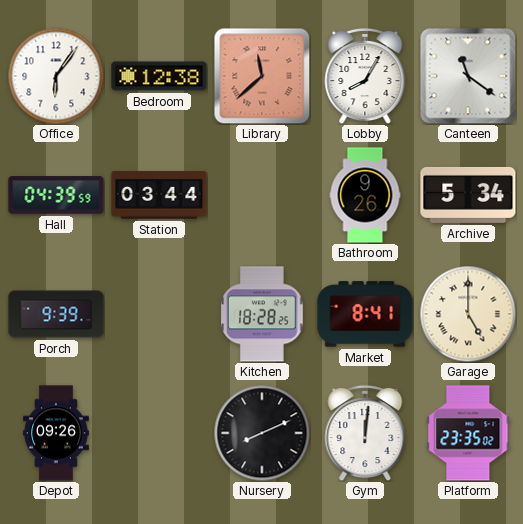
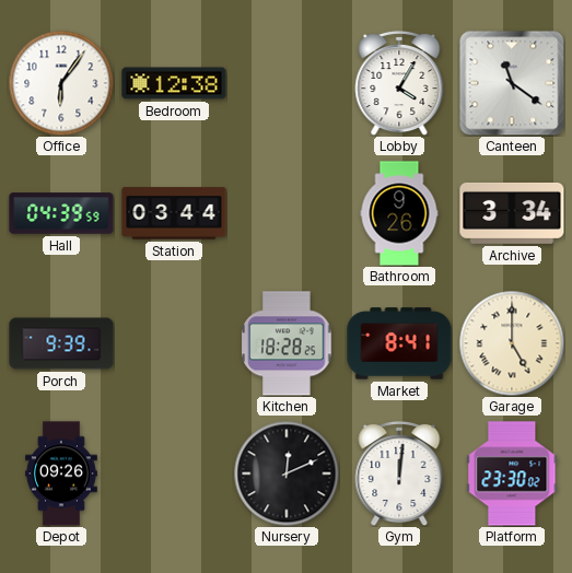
Library: 11:38 -> none
Lobby: 8:05 -> 4:05
Archive: 5:34 -> 3:34
Nursery: 8:11 -> 12:11
Platform: 23:35 -> 23:30
